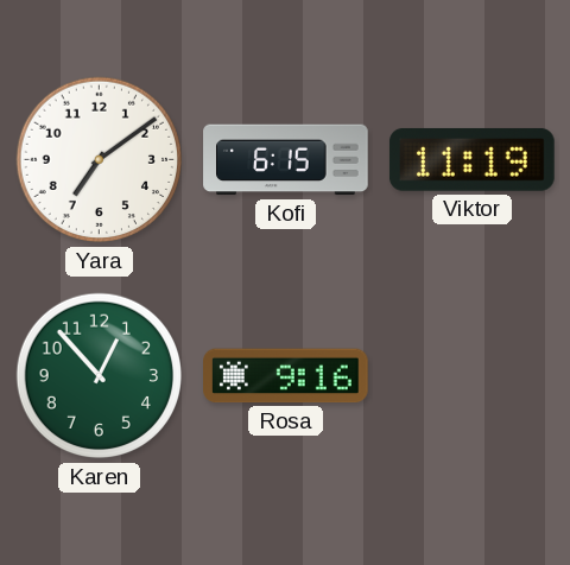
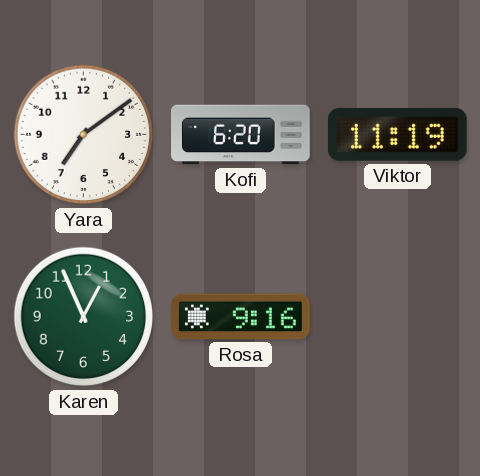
Kofi: 6:15 -> 6:20
Karen: 12:53 -> 12:56
